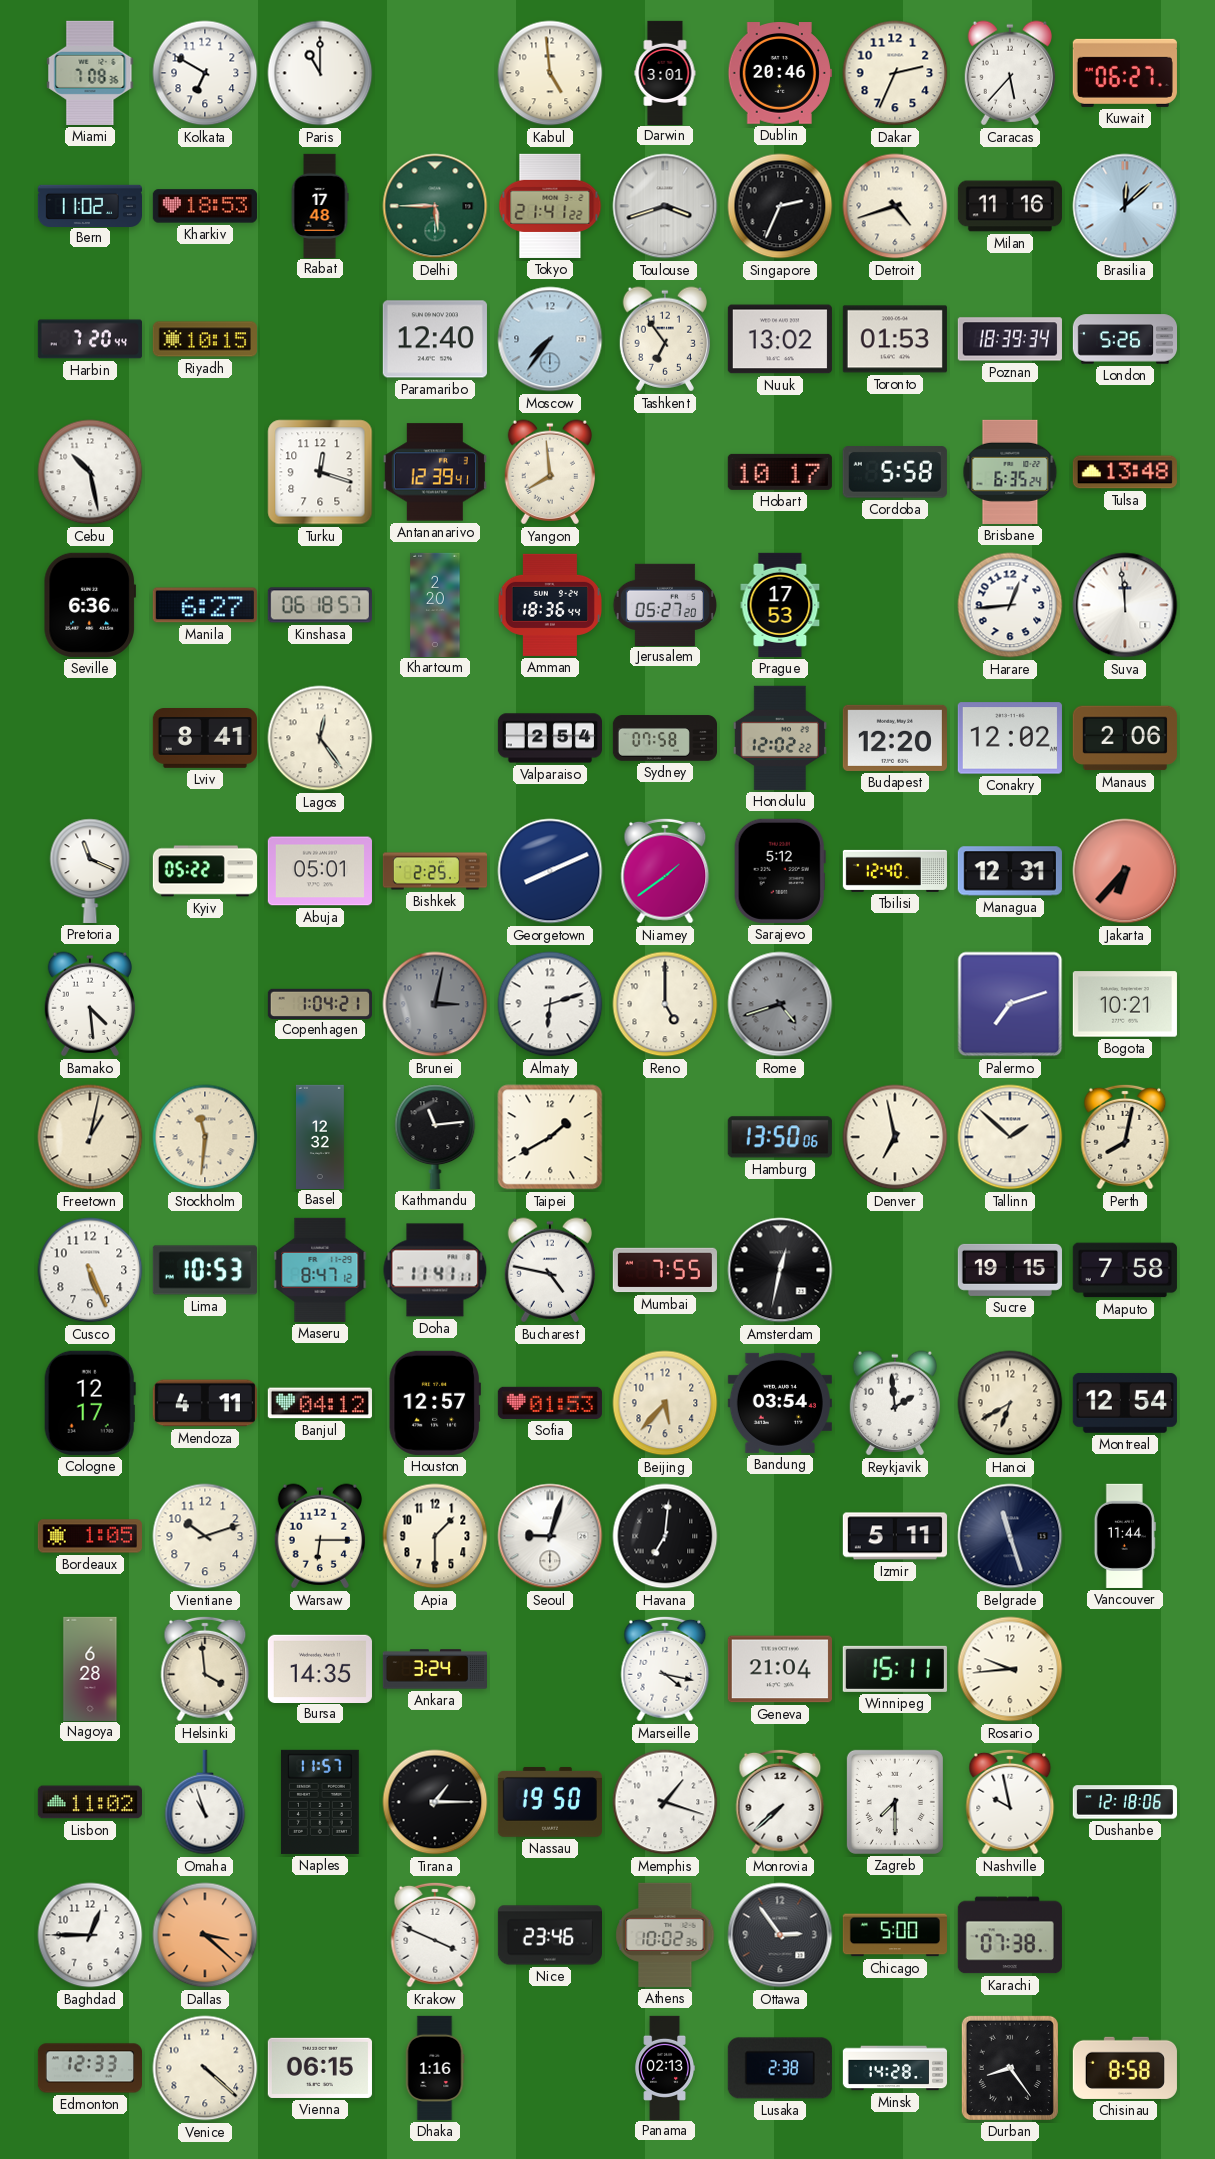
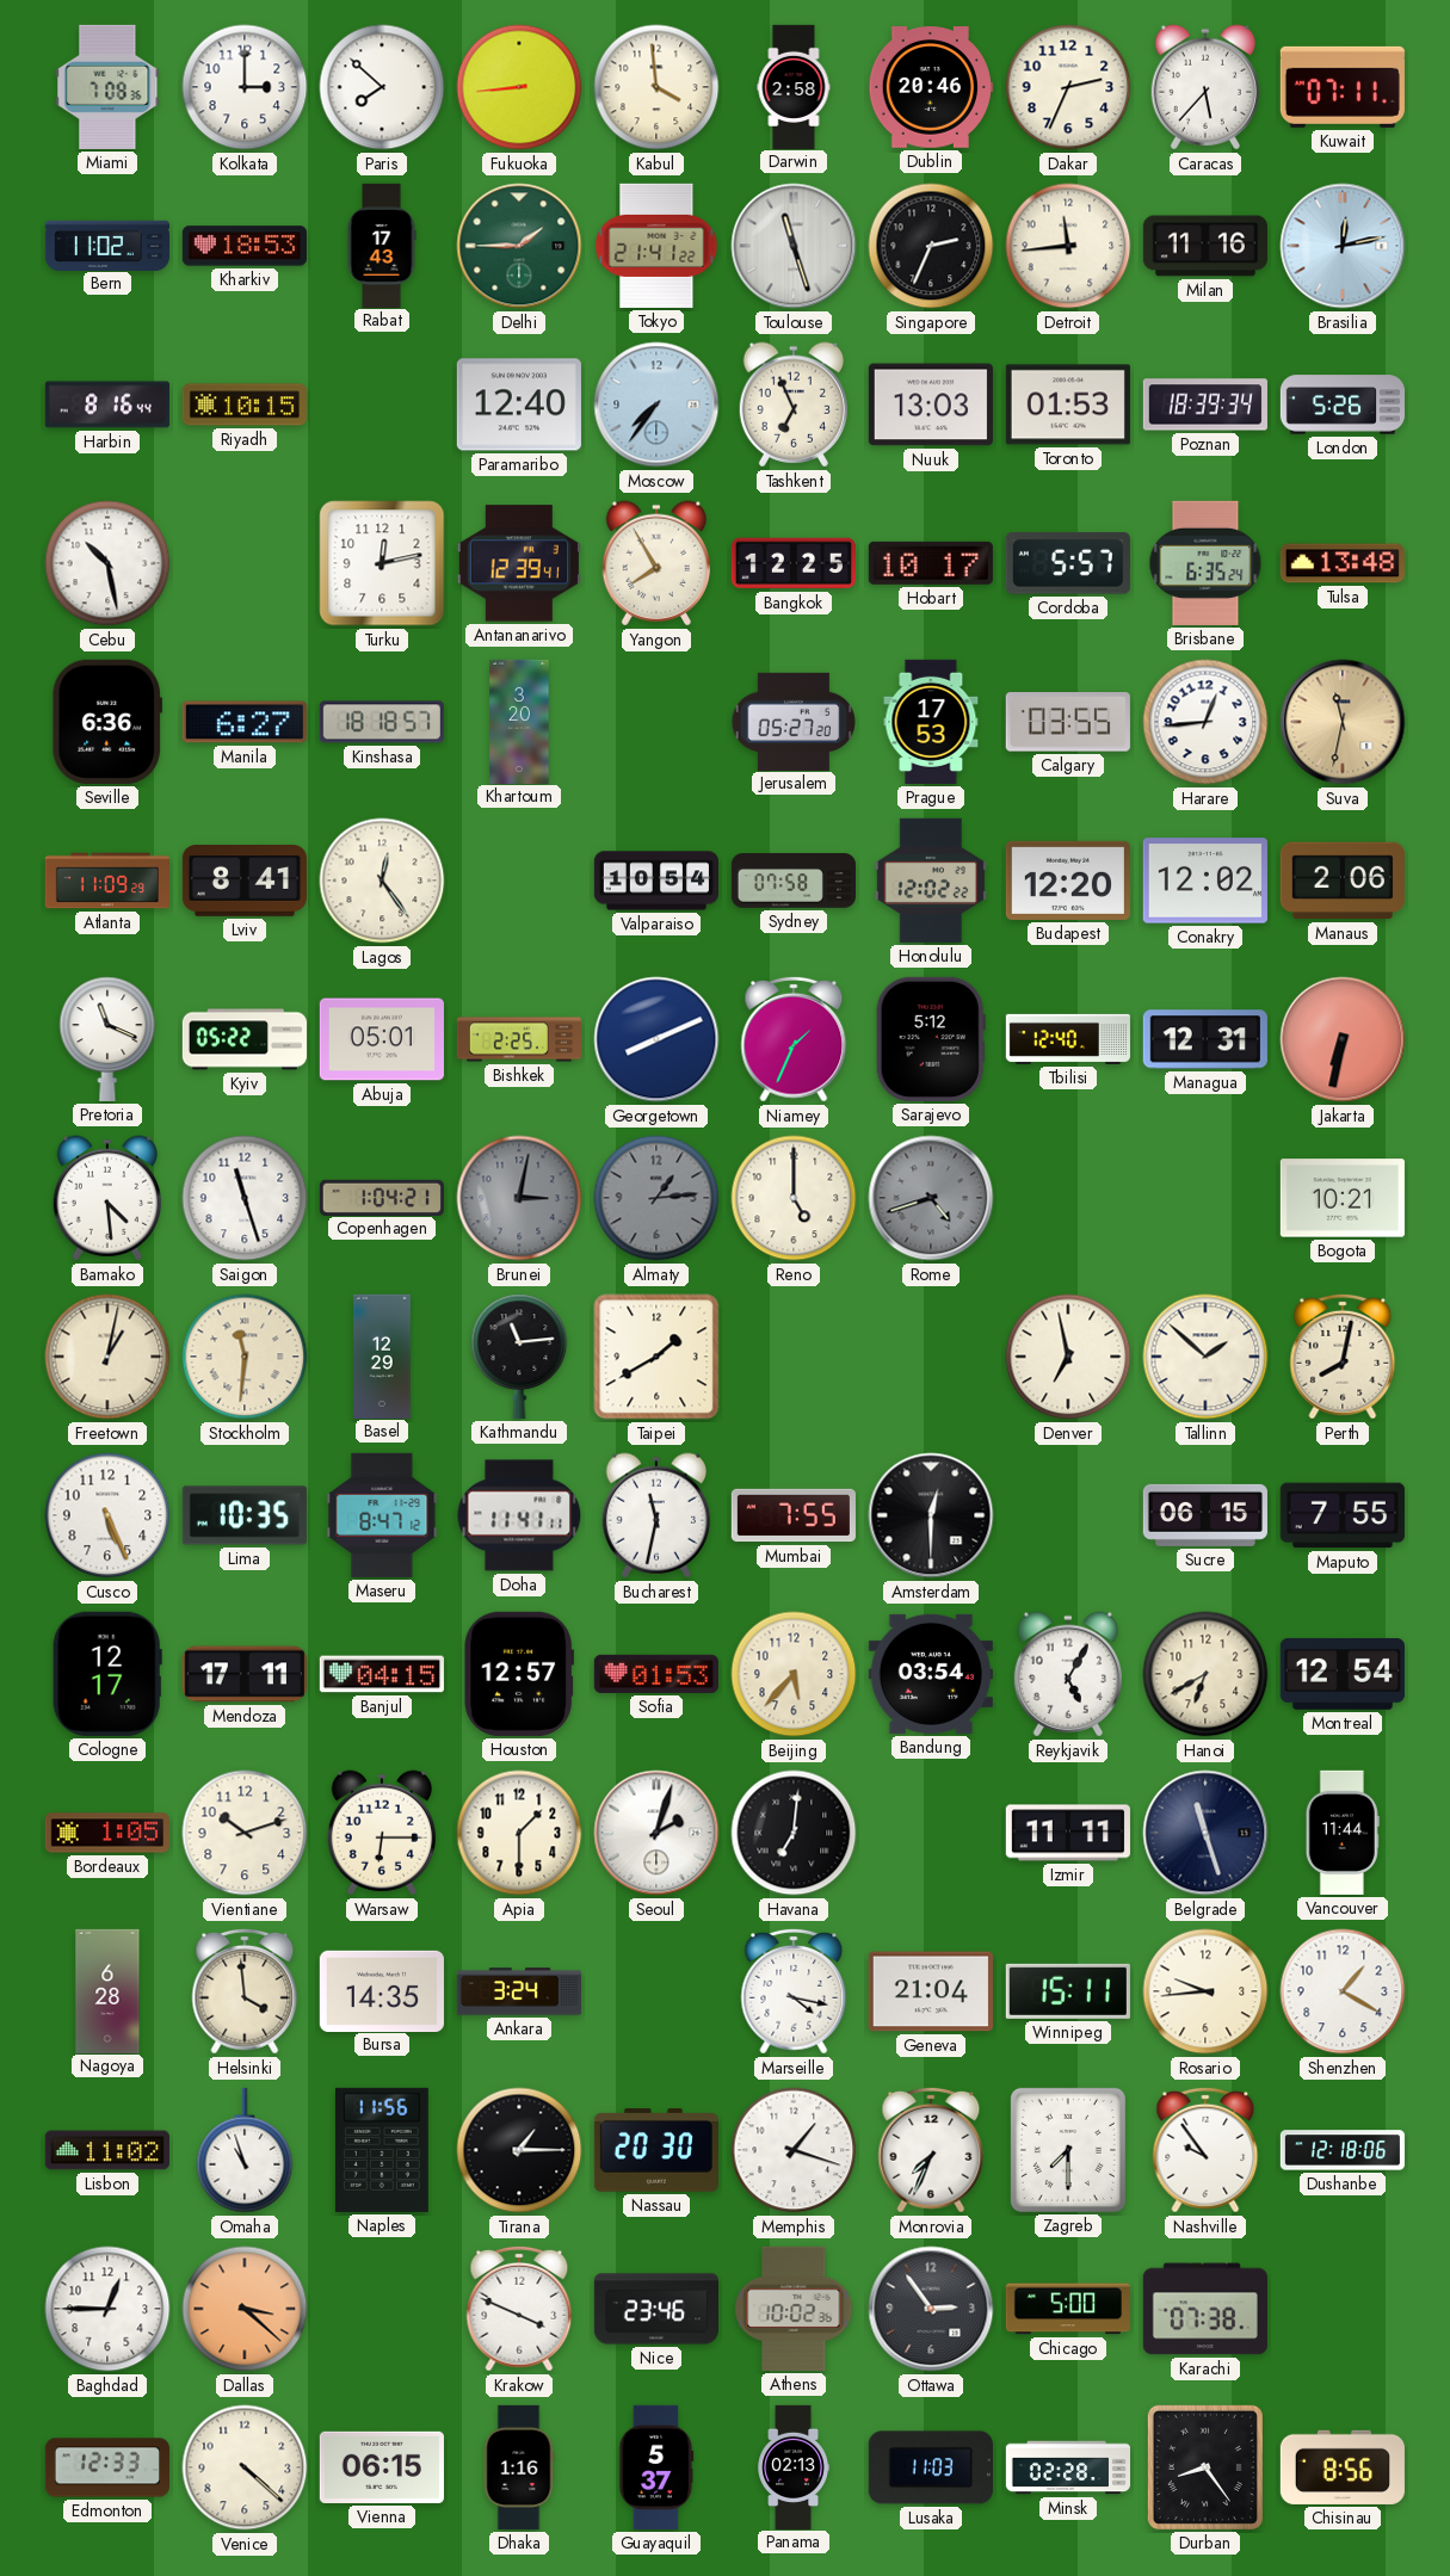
Kolkata: 6:50 -> 3:00
Paris: 11:00 -> 7:52
Fukuoka: none -> 8:44
Kabul: 4:59 -> 3:59
Darwin: 3:01 -> 2:58
Kuwait: 06:27 -> 07:11
Rabat: 17:48 -> 17:43
Delhi: 5:45 -> 1:45
Toulouse: 3:42 -> 11:27
Detroit: 4:42 -> 11:44
Brasilia: 12:08 -> 12:13
Harbin: 7:20 -> 8:16
Tashkent: 6:54 -> 6:56
Nuuk: 13:02 -> 13:03
Turku: 12:18 -> 12:13
Yangon: 7:59 -> 7:55
Bangkok: none -> 12:25
Cordoba: 5:58 -> 5:57
Kinshasa: 06:18 -> 18:18
Khartoum: 2:20 -> 3:20
Amman: 18:36 -> none
Calgary: none -> 03:55
Suva: 11:59 -> 11:32
Suva dial: white -> champagne
Atlanta: none -> 11:09
Valparaiso: 2:54 -> 10:54
Niamey: 1:39 -> 1:34
Jakarta: 6:37 -> 6:32
Saigon: none -> 11:27
Almaty: 6:12 -> 1:14
Almaty dial: white -> grey
Palermo: 7:12 -> none
Basel: 12:32 -> 12:29
Hamburg: 13:50 -> none
Lima: 10:53 -> 10:35
Bucharest: 4:47 -> 11:32
Amsterdam: 12:32 -> 12:30
Sucre: 19:15 -> 06:15
Maputo: 7:58 -> 7:55
Mendoza: 4:11 -> 17:11
Banjul: 04:12 -> 04:15
Reykjavik: 1:59 -> 5:05
Seoul: 9:03 -> 2:03
Izmir: 5:11 -> 11:11
Shenzhen: none -> 1:20
Naples: 11:57 -> 11:56
Nassau: 19:50 -> 20:30
Monrovia: 7:38 -> 7:34
Nashville: 9:58 -> 9:54
Guayaquil: none -> 5:37
Lusaka: 2:38 -> 11:03
Minsk: 14:28 -> 02:28
Chisinau: 8:58 -> 8:56
